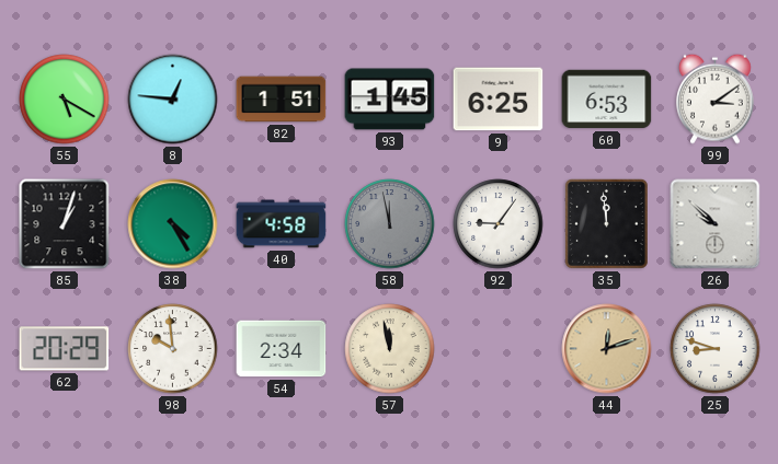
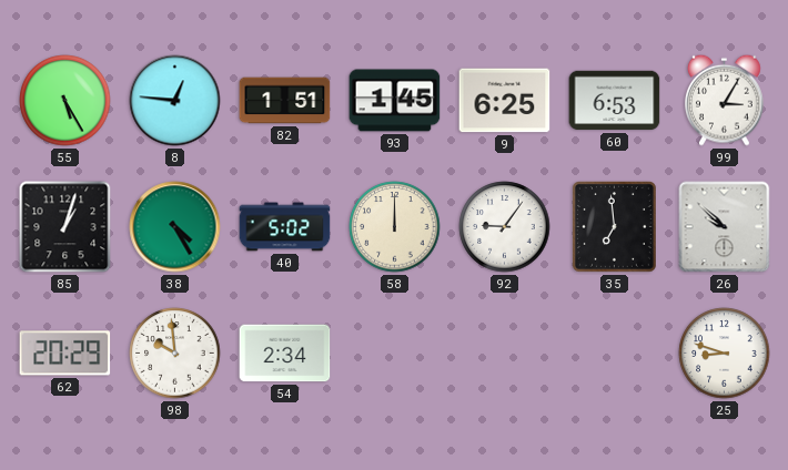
55: 5:20 -> 5:25
99: 3:09 -> 3:05
40: 4:58 -> 5:02
58: 11:58 -> 12:00
58 dial: grey -> cream
35: 11:59 -> 6:59
57: 11:58 -> none
44: 12:12 -> none
